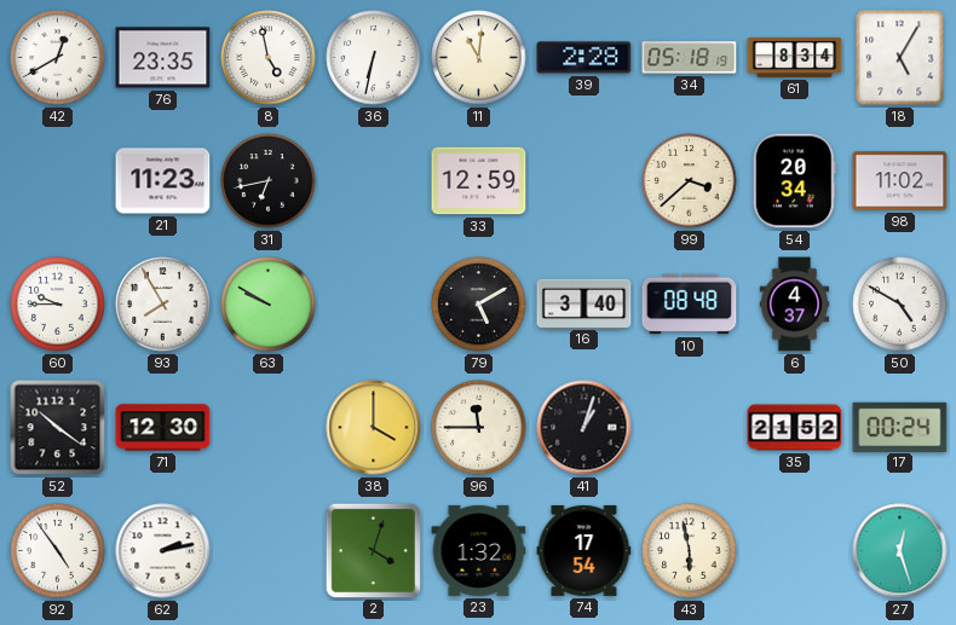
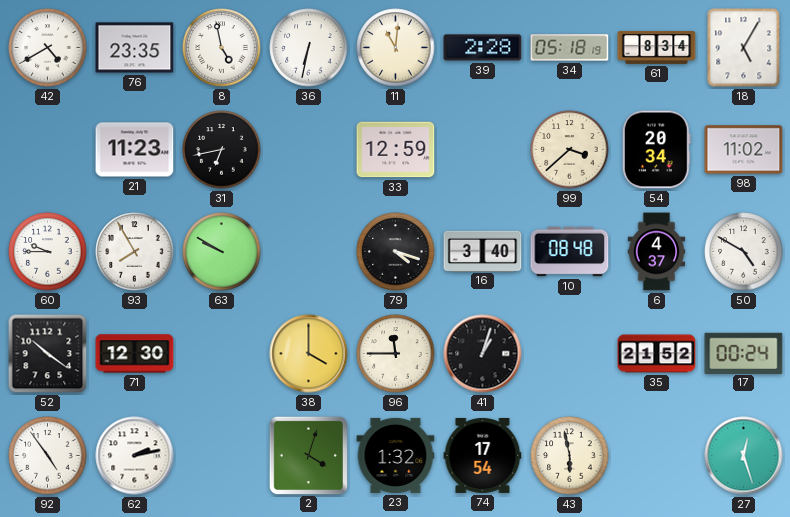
42: 12:40 -> 4:40
79: 5:10 -> 4:18
